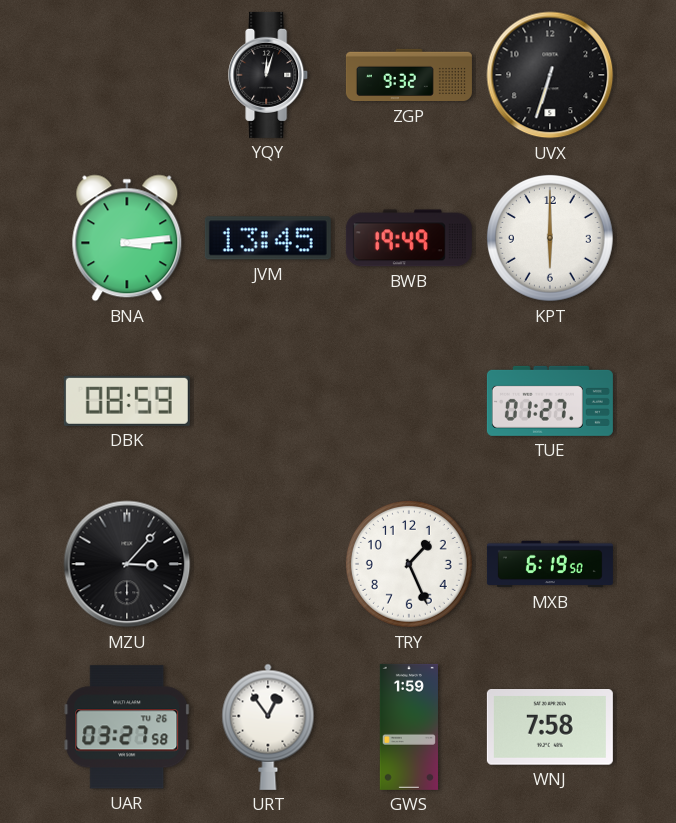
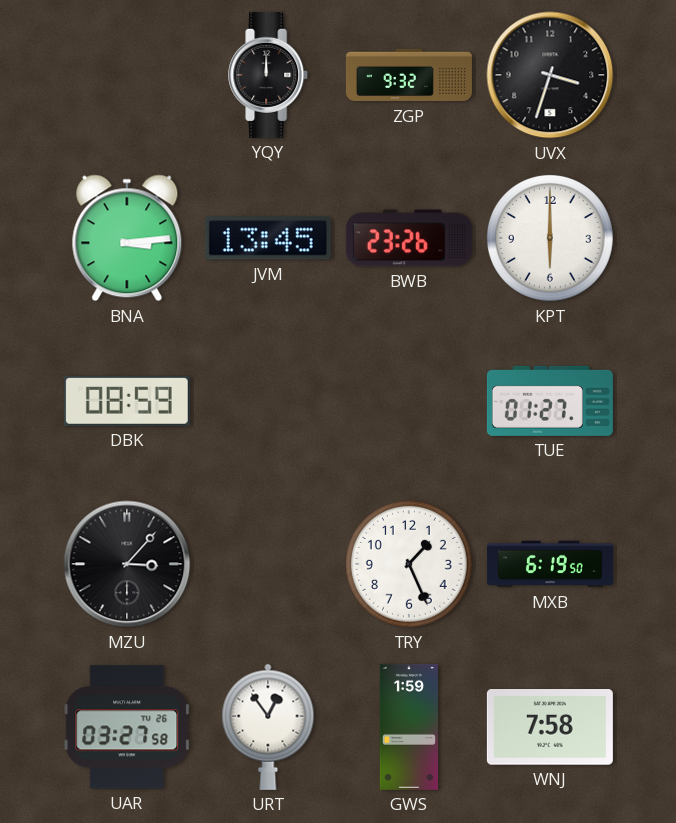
YQY: 12:03 -> 12:00
UVX: 6:33 -> 3:33
BWB: 19:49 -> 23:26
